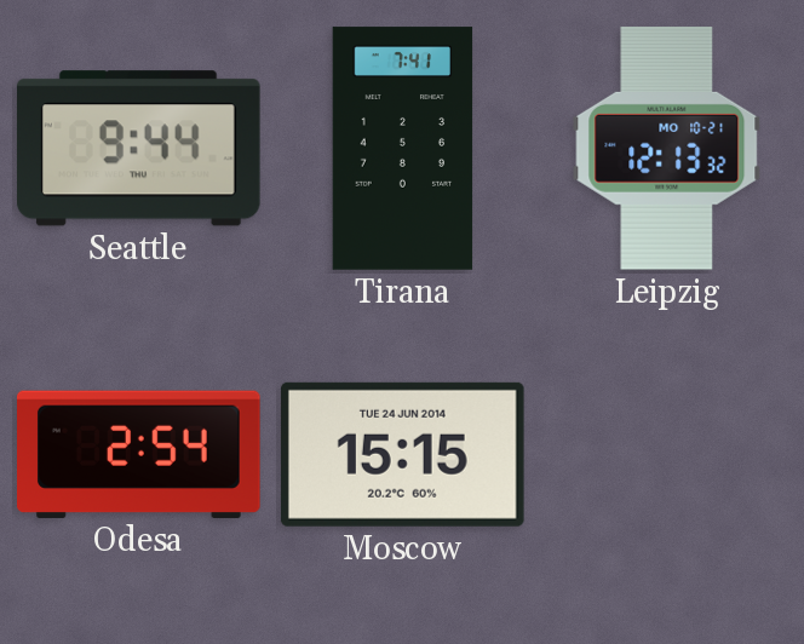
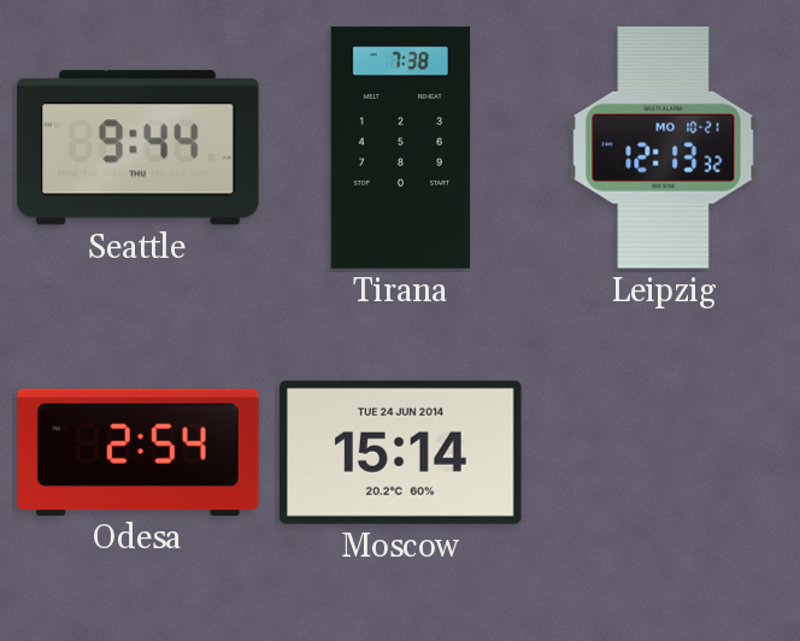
Tirana: 7:41 -> 7:38
Moscow: 15:15 -> 15:14
